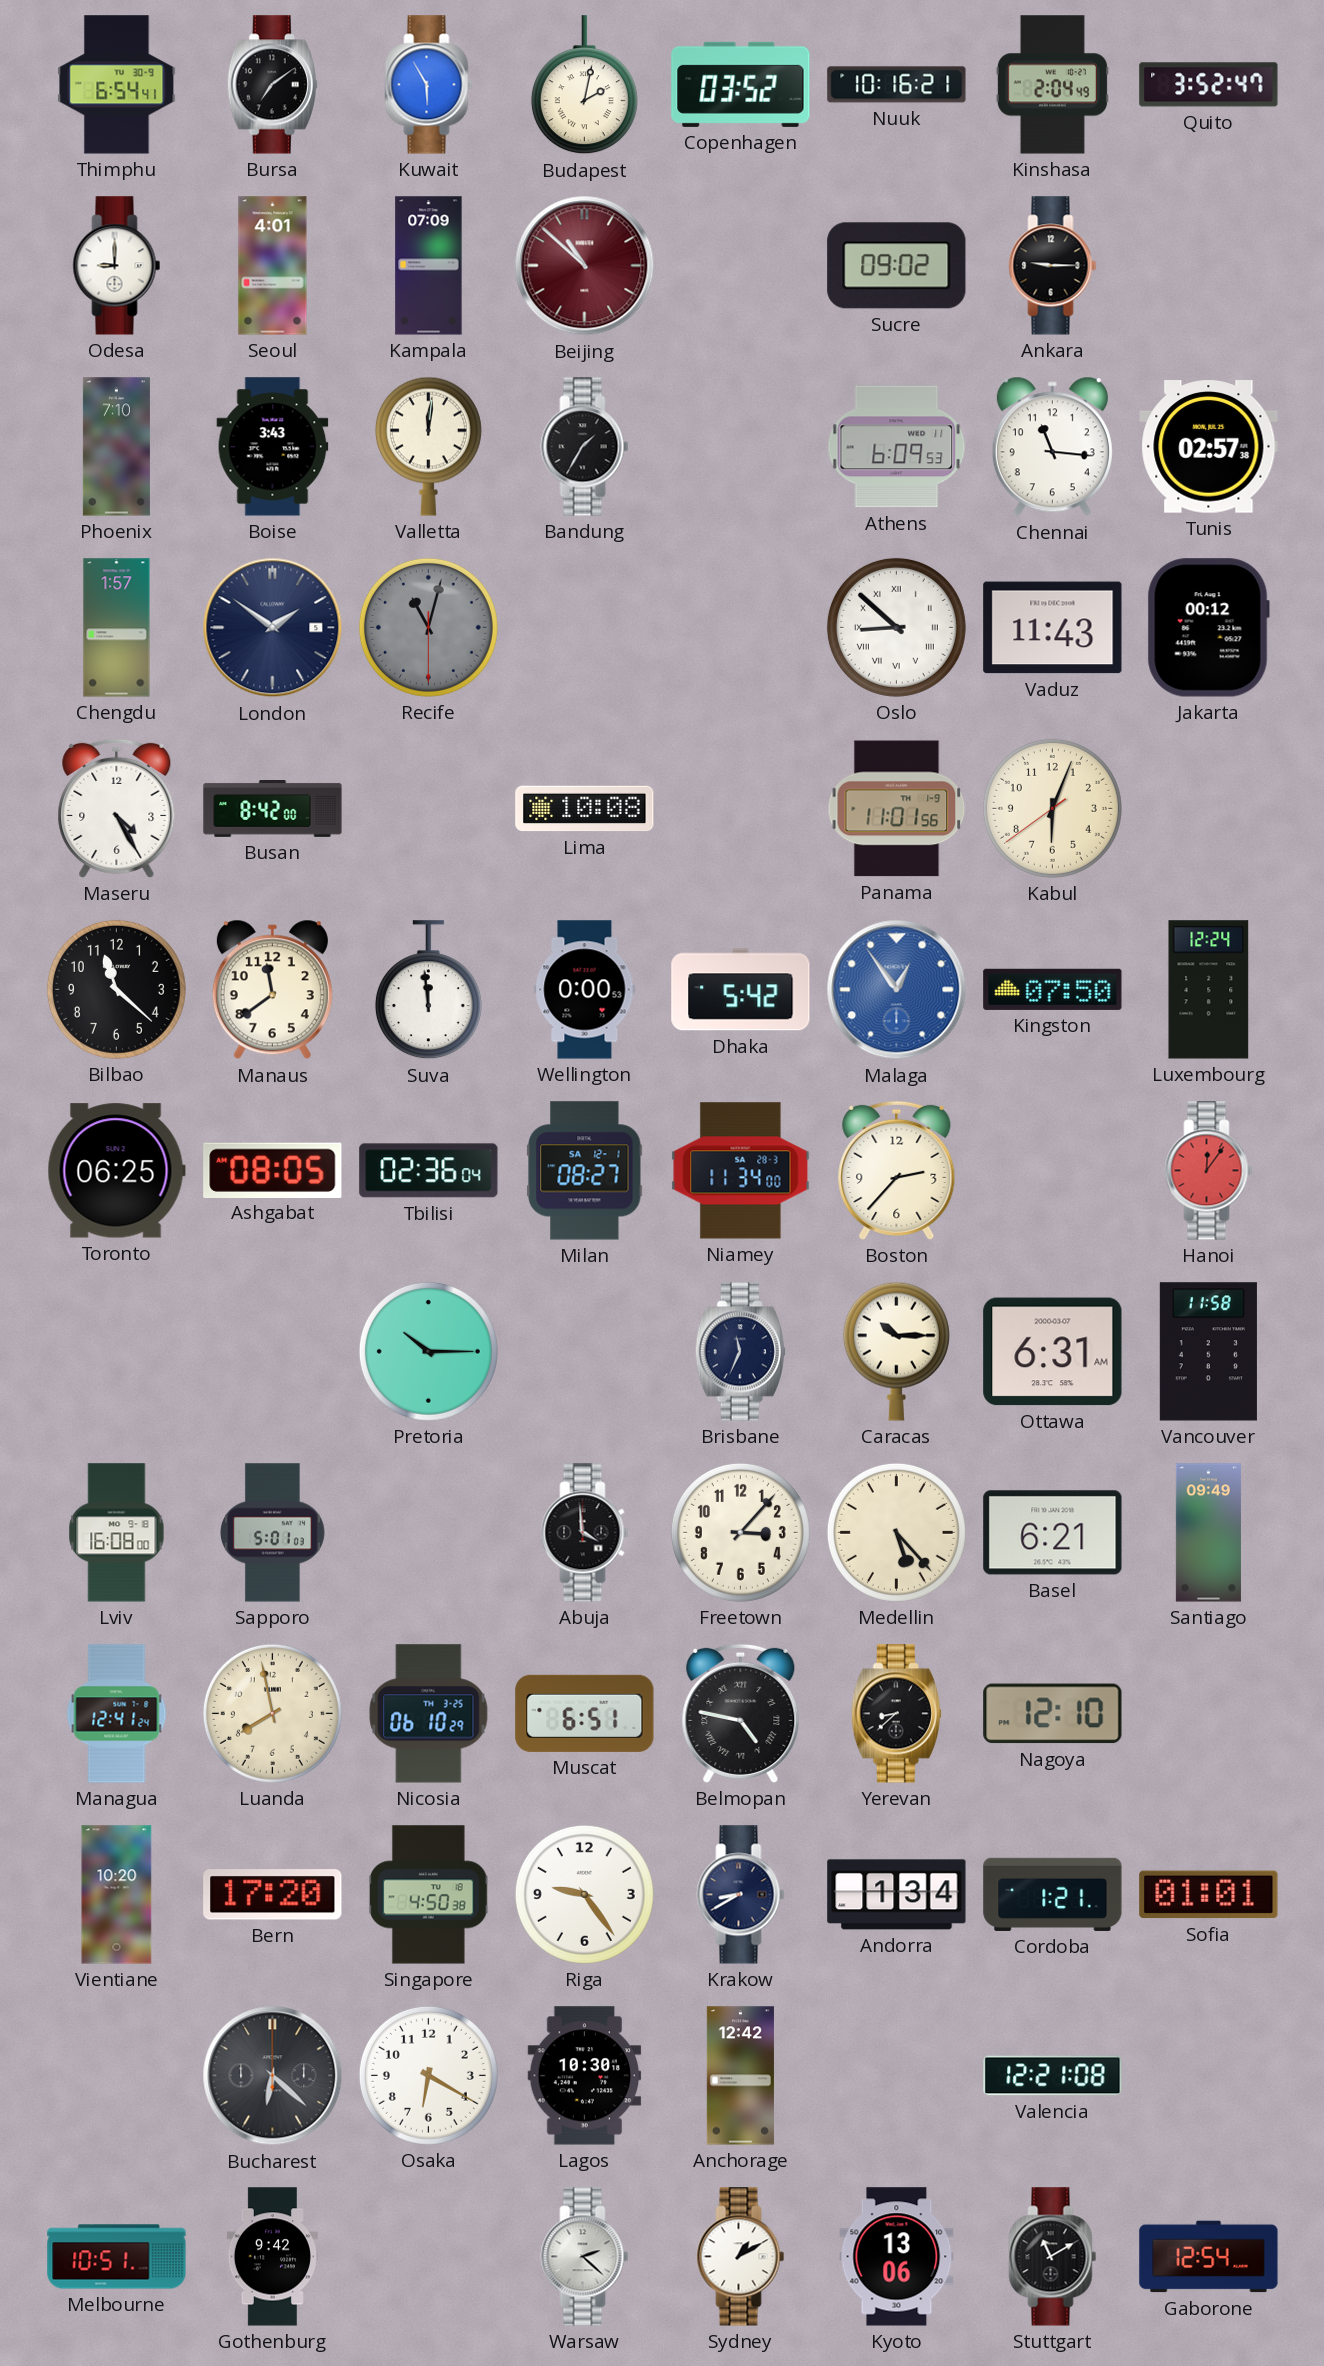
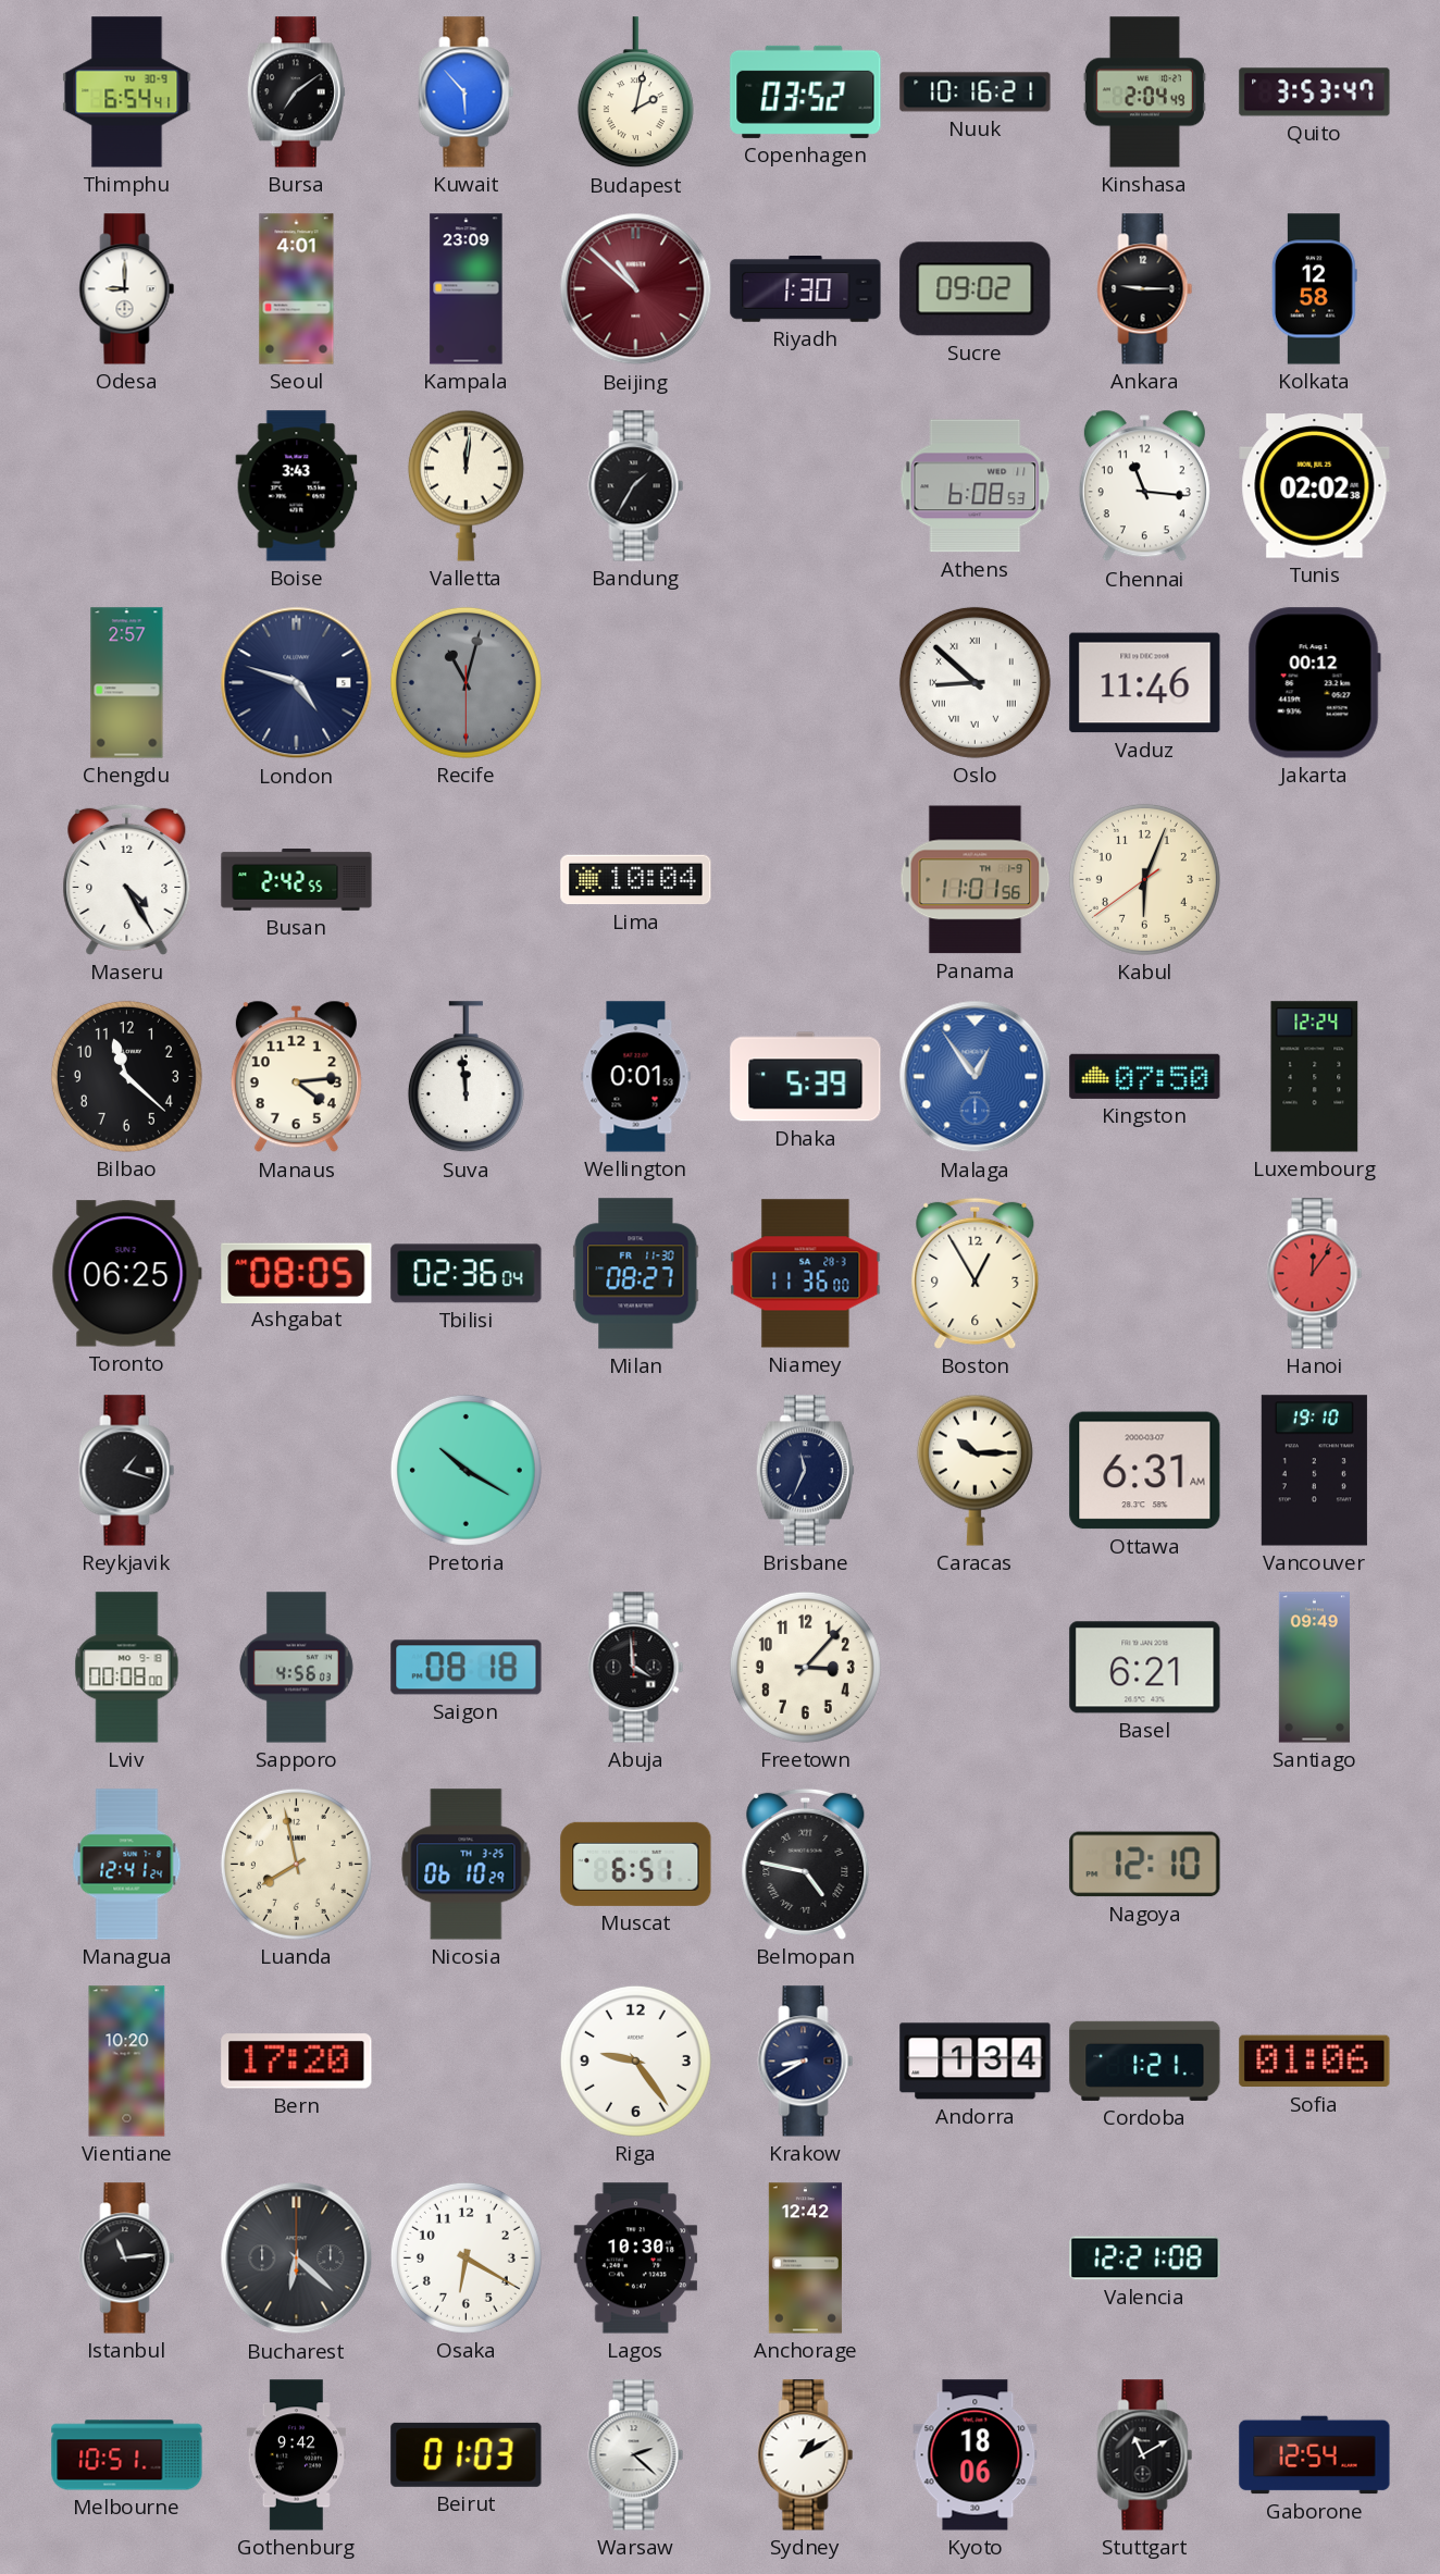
Kuwait: 5:55 -> 5:53
Quito: 3:52 -> 3:53
Kampala: 07:09 -> 23:09
Riyadh: none -> 1:30
Kolkata: none -> 12:58
Phoenix: 7:10 -> none
Athens: 6:09 -> 6:08
Tunis: 02:57 -> 02:02
Chengdu: 1:57 -> 2:57
London: 1:51 -> 4:48
Vaduz: 11:43 -> 11:46
Busan: 8:42 -> 2:42
Lima: 10:08 -> 10:04
Manaus: 11:39 -> 4:14
Wellington: 0:00 -> 0:01
Dhaka: 5:42 -> 5:39
Milan date: SA 12-1 -> FR 11-30
Niamey: 11:34 -> 11:36
Boston: 2:37 -> 12:55
Reykjavik: none -> 1:18
Pretoria: 10:15 -> 10:20
Vancouver: 11:58 -> 19:10
Lviv: 16:08 -> 00:08
Sapporo: 5:01 -> 4:56
Saigon: none -> 08:18
Medellin: 5:23 -> none
Yerevan: 8:38 -> none
Singapore: 4:50 -> none
Sofia: 01:01 -> 01:06
Istanbul: none -> 11:14
Beirut: none -> 01:03
Kyoto: 13:06 -> 18:06
